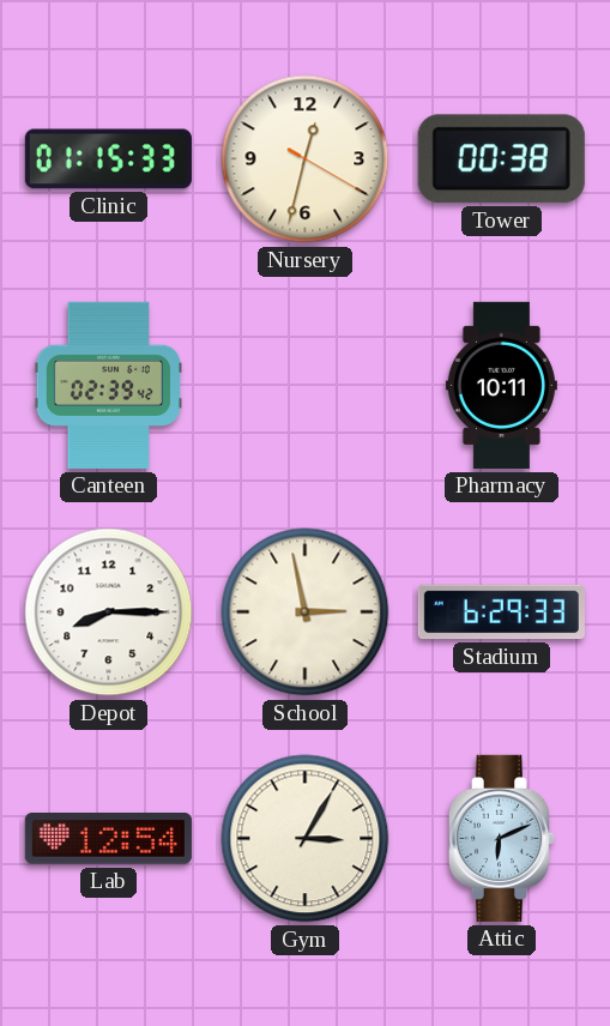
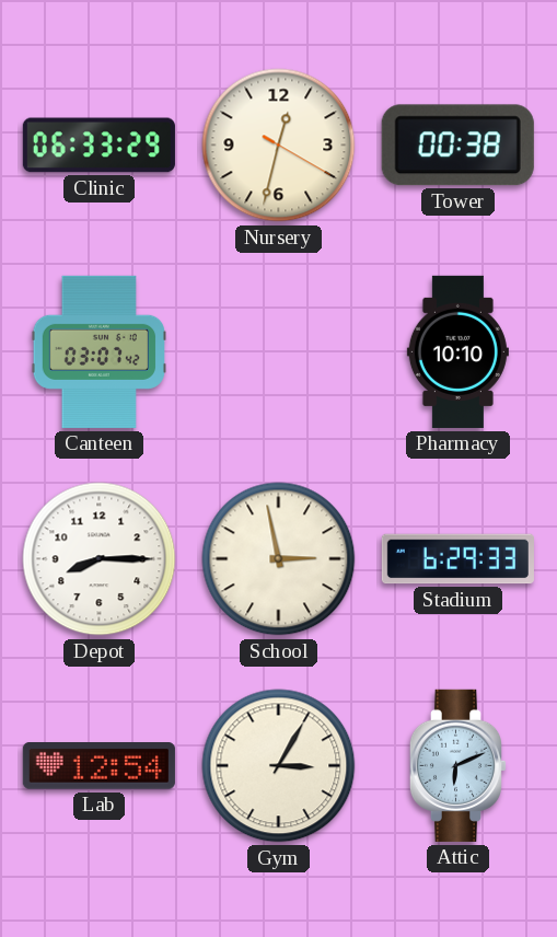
Clinic: 01:15 -> 06:33
Canteen: 02:39 -> 03:07
Pharmacy: 10:11 -> 10:10
